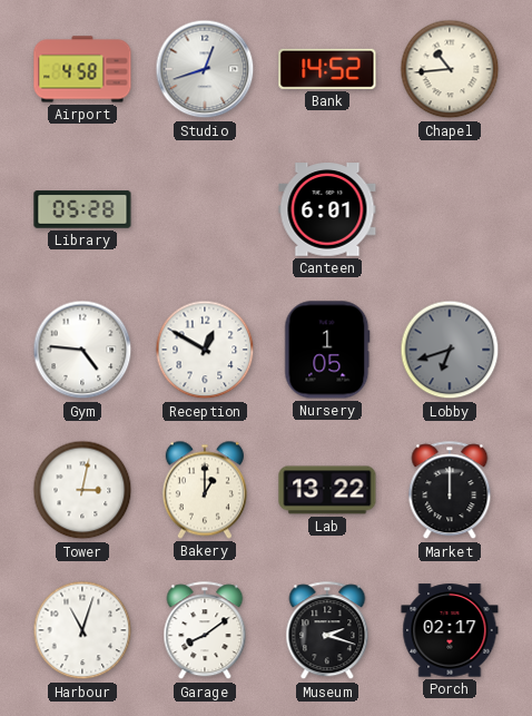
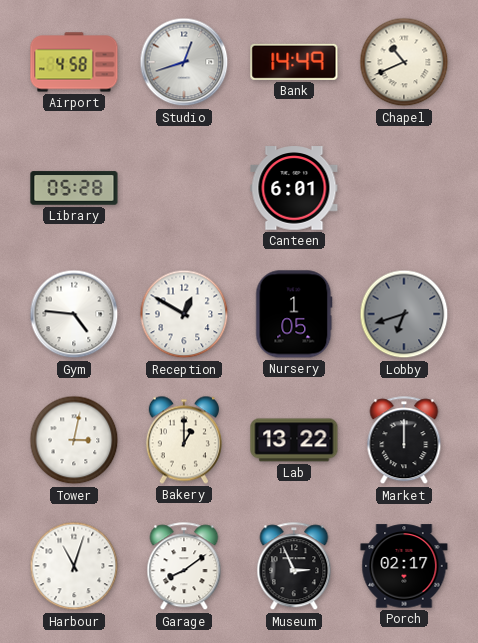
Bank: 14:52 -> 14:49
Chapel: 10:44 -> 10:41
Museum: 2:18 -> 2:56
